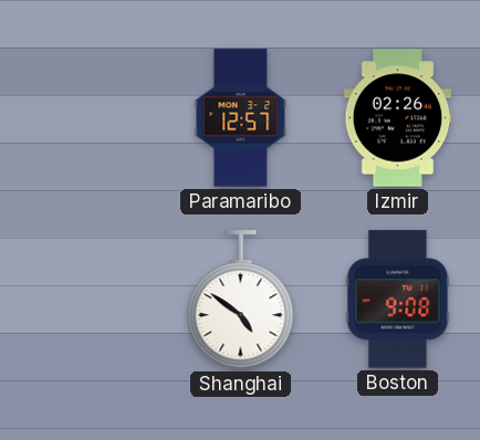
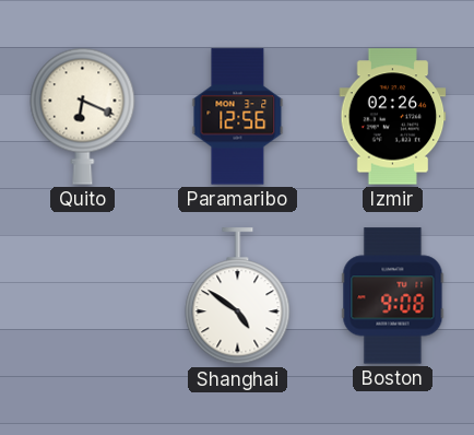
Quito: none -> 6:19
Paramaribo: 12:57 -> 12:56
